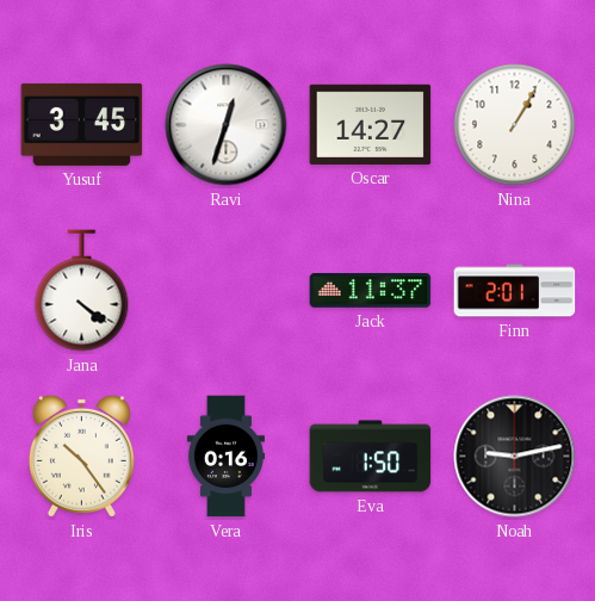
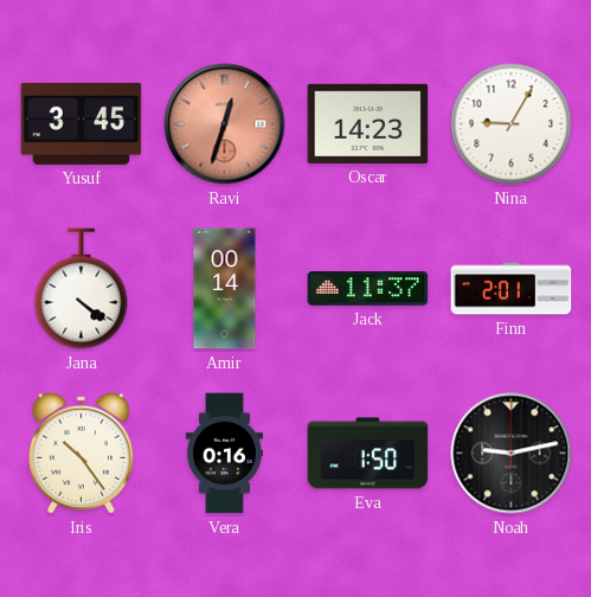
Ravi dial: white -> salmon
Oscar: 14:27 -> 14:23
Nina: 1:05 -> 9:05
Amir: none -> 00:14
